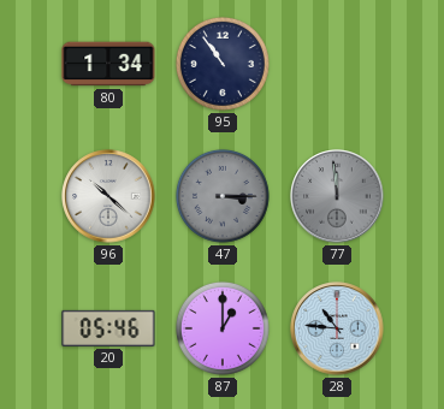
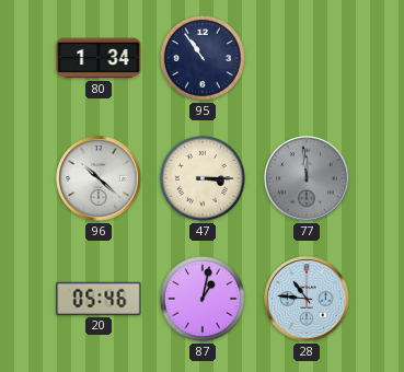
47 dial: grey -> cream
87: 1:00 -> 1:02
